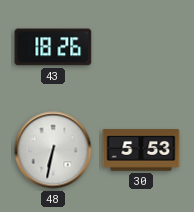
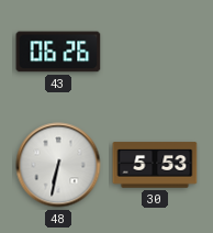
43: 18:26 -> 06:26
